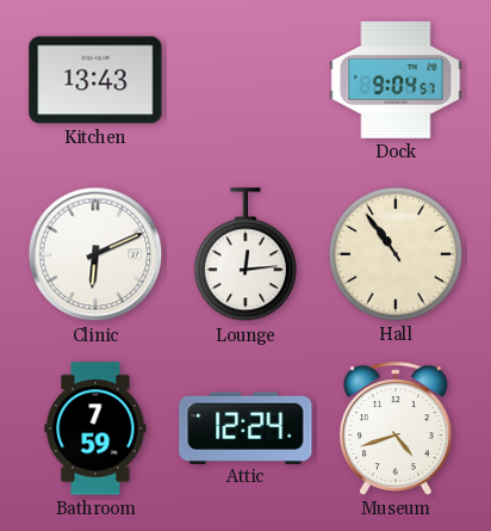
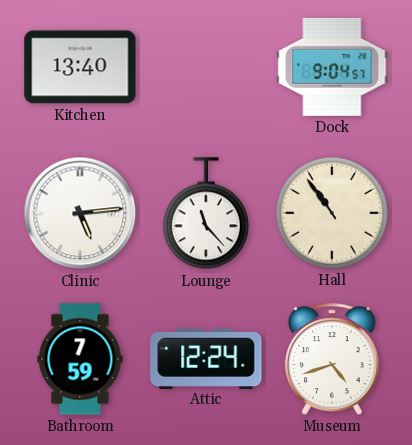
Kitchen: 13:43 -> 13:40
Clinic: 6:11 -> 5:14
Lounge: 12:14 -> 11:23
